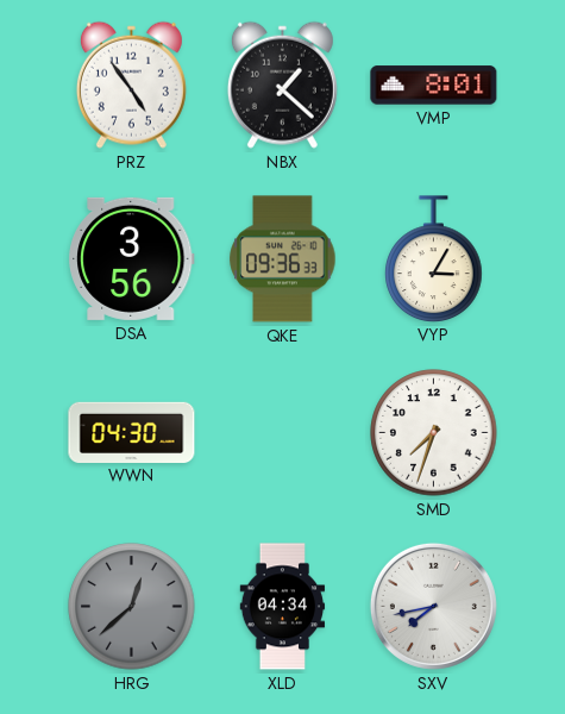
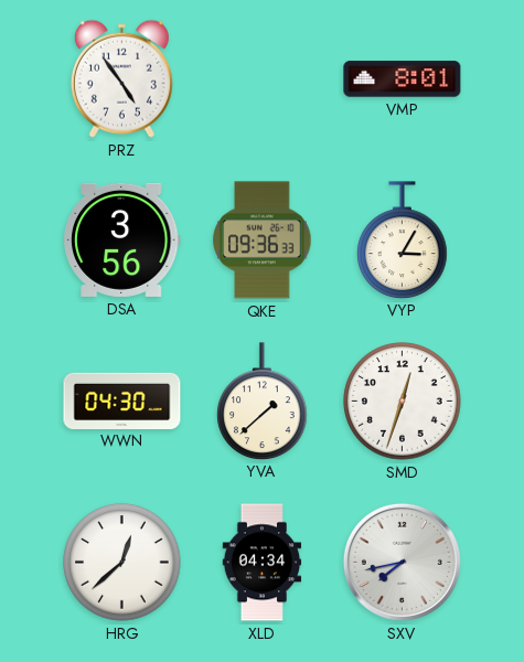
NBX: 1:22 -> none
YVA: none -> 1:38
SMD: 7:33 -> 12:33
HRG dial: grey -> white
